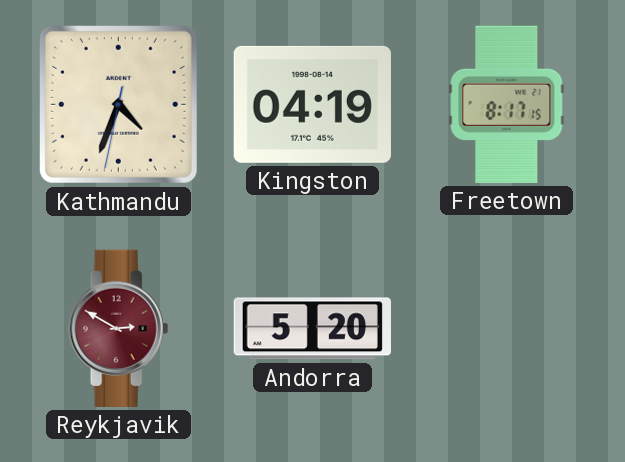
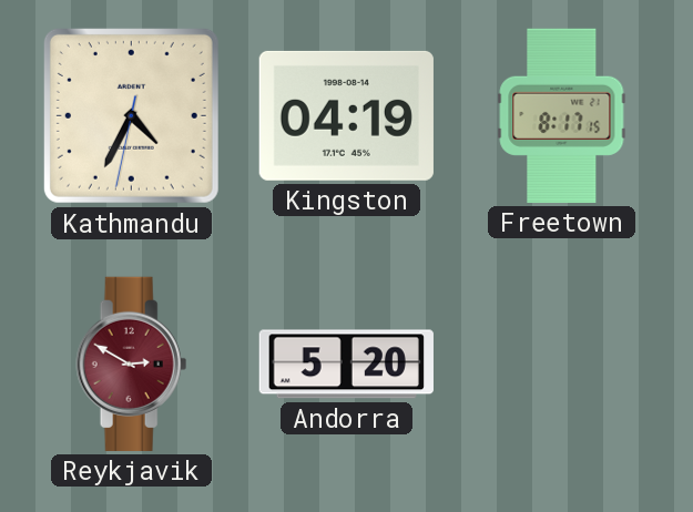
Kathmandu: 4:33 -> 4:34
